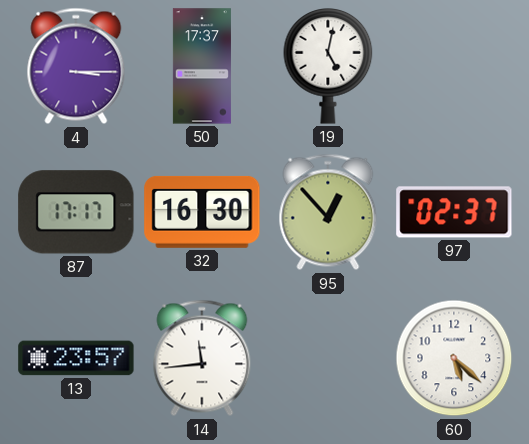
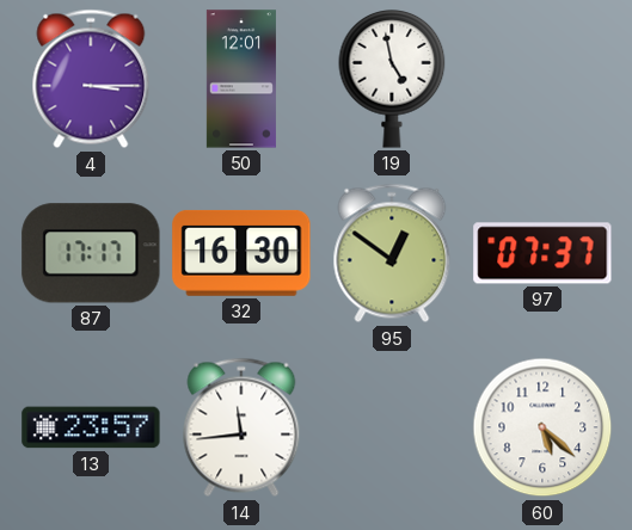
50: 17:37 -> 12:01
19: 5:02 -> 4:58
95: 12:53 -> 12:51
97: 02:37 -> 07:37
